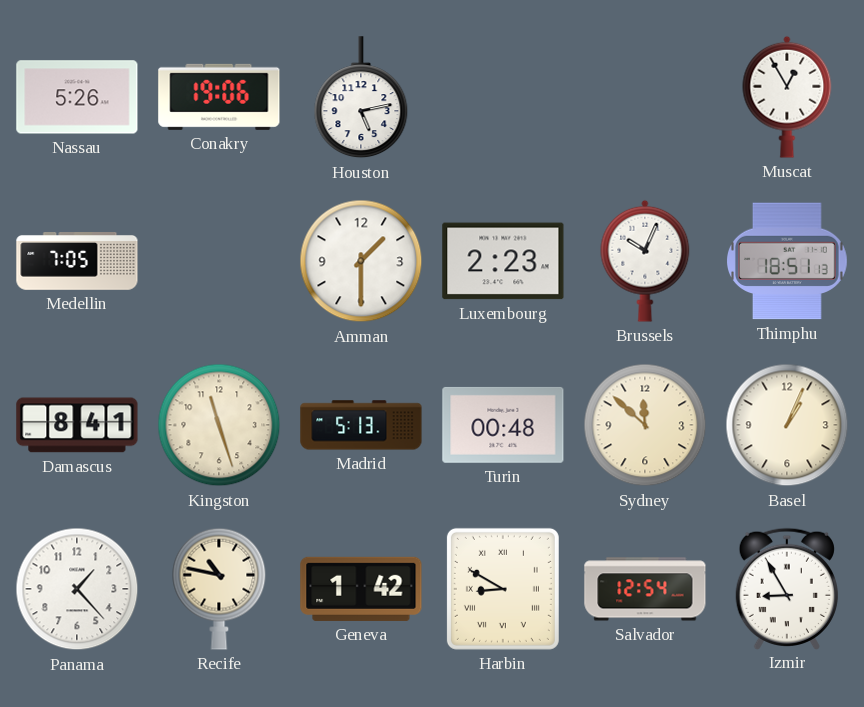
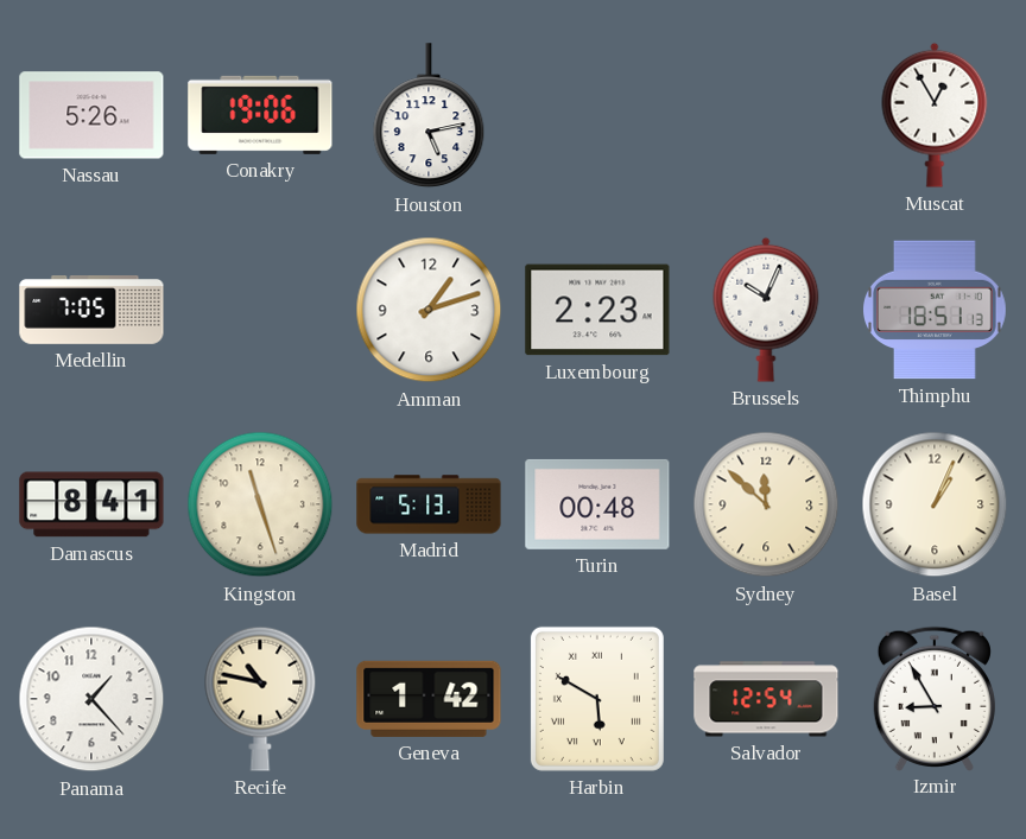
Amman: 1:30 -> 1:12
Harbin: 8:50 -> 5:50
